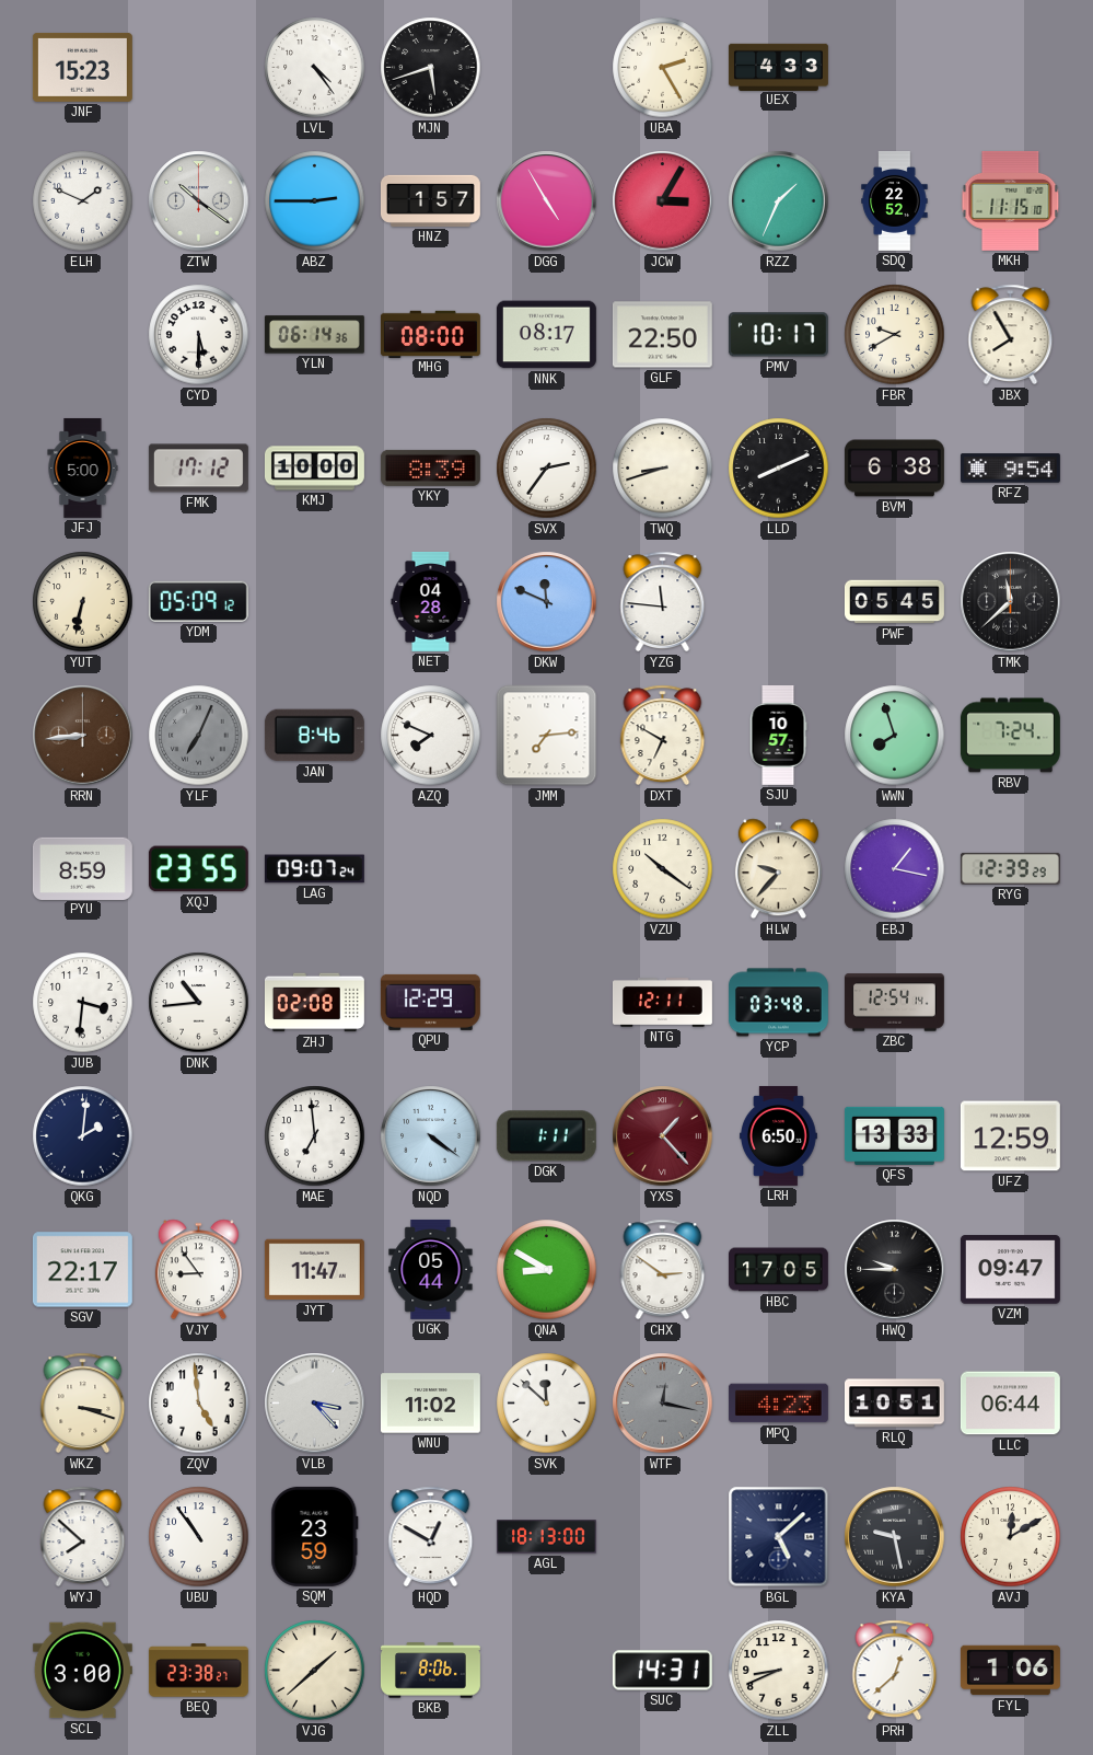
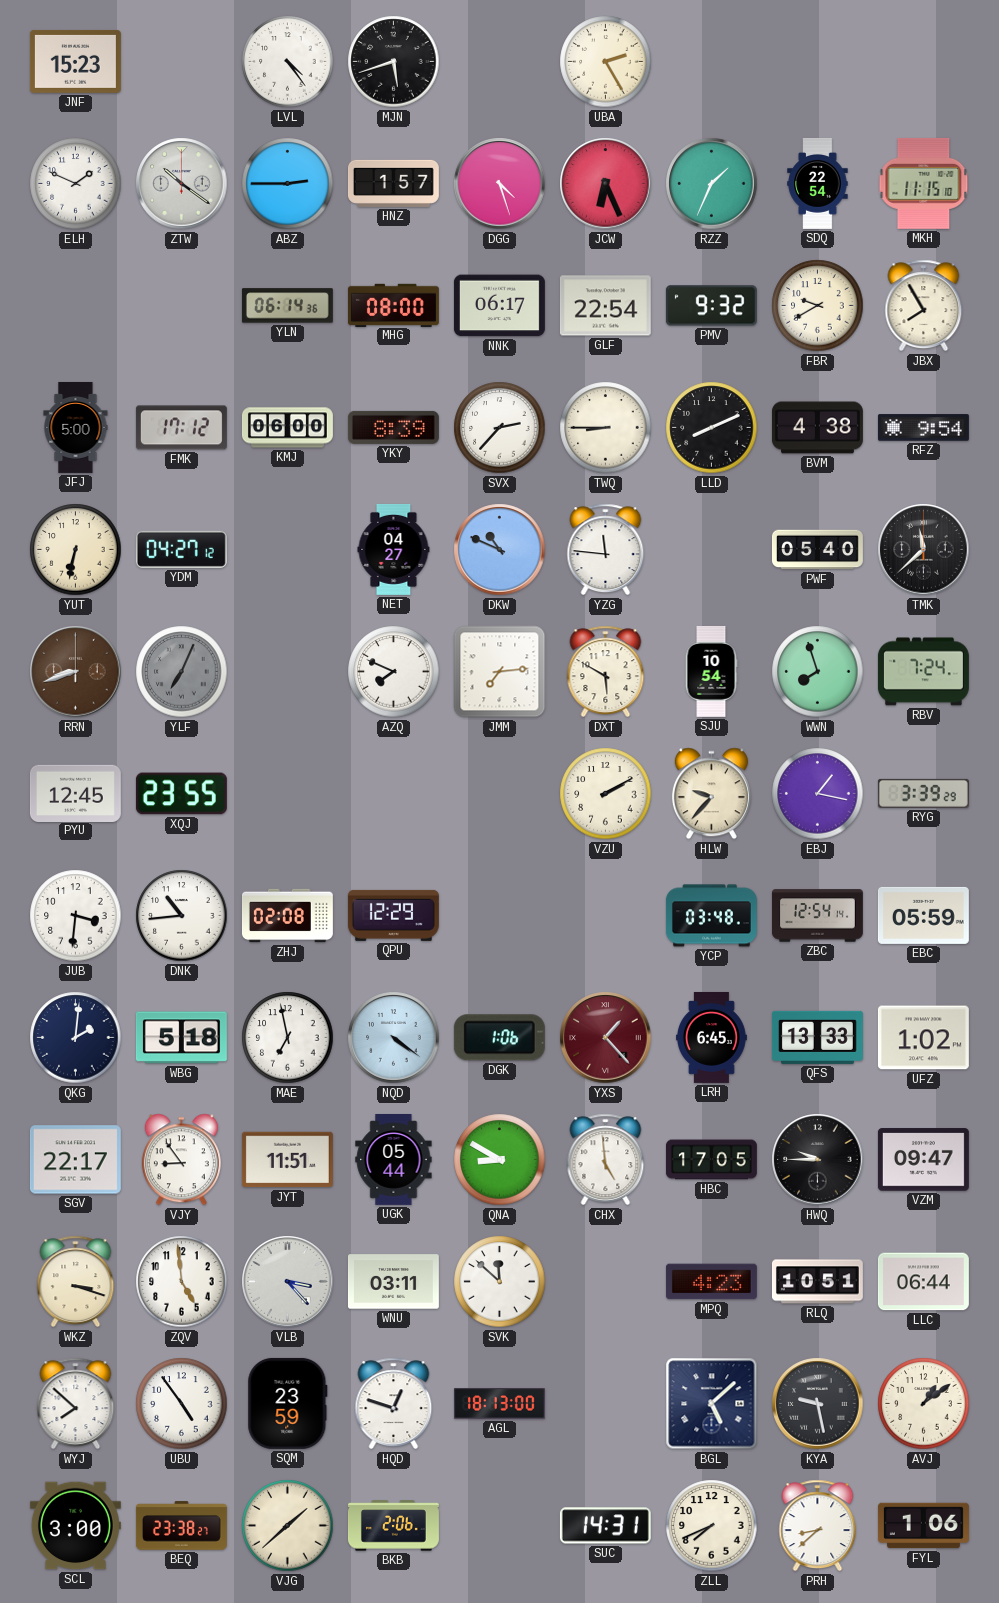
UEX: 4:33 -> none
DGG: 4:55 -> 4:27
JCW: 3:05 -> 6:26
SDQ: 22:52 -> 22:54
CYD: 5:30 -> none
NNK: 08:17 -> 06:17
GLF: 22:50 -> 22:54
PMV: 10:17 -> 9:32
KMJ: 10:00 -> 06:00
SVX: 2:36 -> 2:37
TWQ: 8:42 -> 8:45
BVM: 6:38 -> 4:38
YDM: 05:09 -> 04:27
NET: 04:28 -> 04:27
DKW: 11:49 -> 10:49
PWF: 05:45 -> 05:40
RRN: 8:44 -> 8:42
JAN: 8:46 -> none
DXT: 6:50 -> 5:50
SJU: 10:57 -> 10:54
PYU: 8:59 -> 12:45
LAG: 09:07 -> none
VZU: 10:21 -> 2:10
RYG: 12:39 -> 3:39
NTG: 12:11 -> none
EBC: none -> 05:59
WBG: none -> 5:18
MAE: 6:59 -> 6:58
DGK: 1:11 -> 1:06
LRH: 6:50 -> 6:45
UFZ: 12:59 -> 1:02
JYT: 11:47 -> 11:51
CHX: 2:51 -> 4:59
WNU: 11:02 -> 03:11
WTF: 12:17 -> none
UBU: 10:54 -> 4:54
HQD: 12:50 -> 12:48
AVJ: 12:10 -> 1:09
BKB: 8:06 -> 2:06
ZLL: 8:41 -> 7:41
PRH: 12:38 -> 8:38
